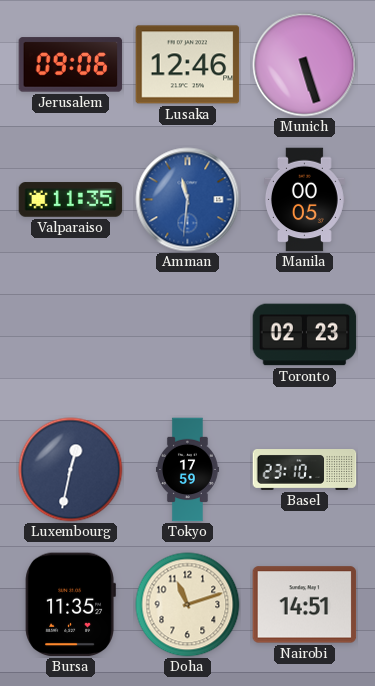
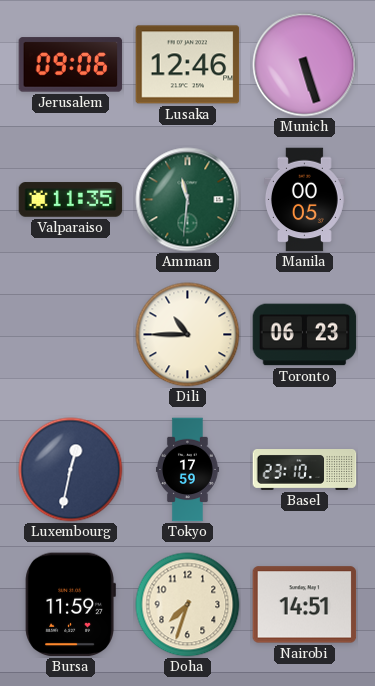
Amman dial: blue -> green
Dili: none -> 10:45
Toronto: 02:23 -> 06:23
Bursa: 11:35 -> 11:59
Doha: 11:12 -> 7:33
